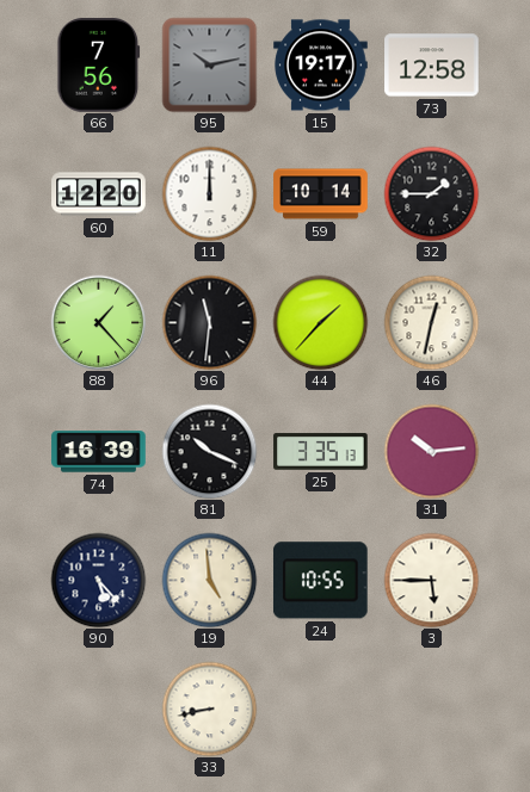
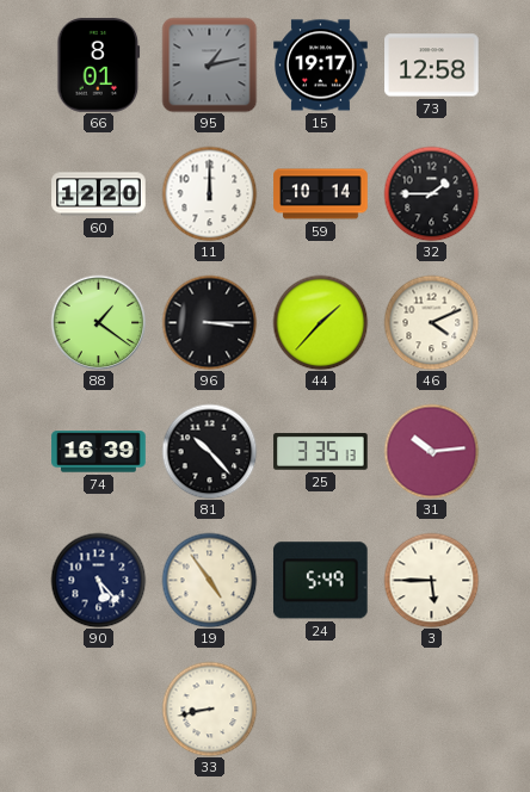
66: 7:56 -> 8:01
95: 10:13 -> 1:13
88: 1:23 -> 1:21
96: 11:31 -> 3:15
46: 12:32 -> 4:11
81: 10:19 -> 10:23
19: 4:59 -> 4:54
24: 10:55 -> 5:49
